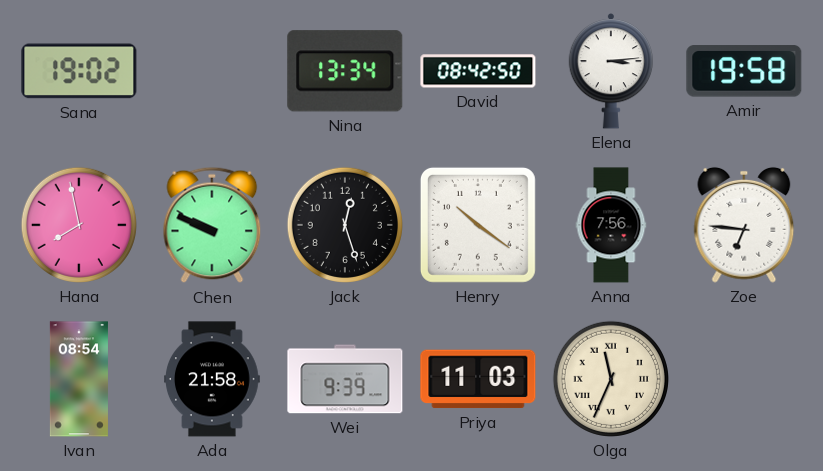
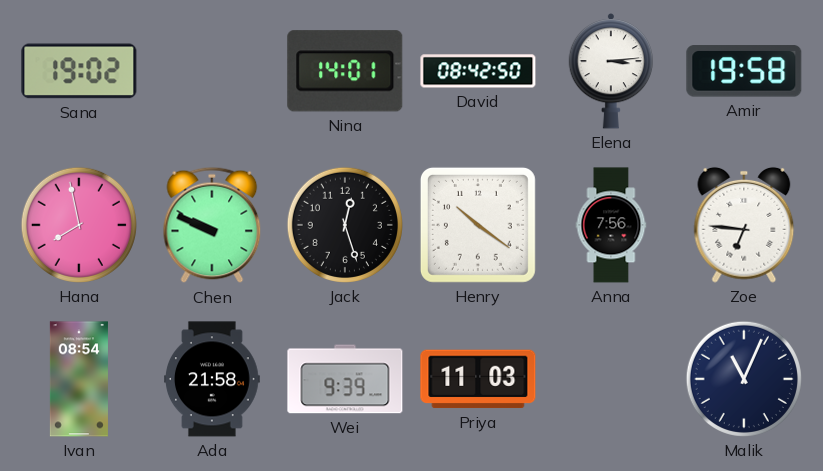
Nina: 13:34 -> 14:01
Olga: 11:34 -> none
Malik: none -> 11:04
